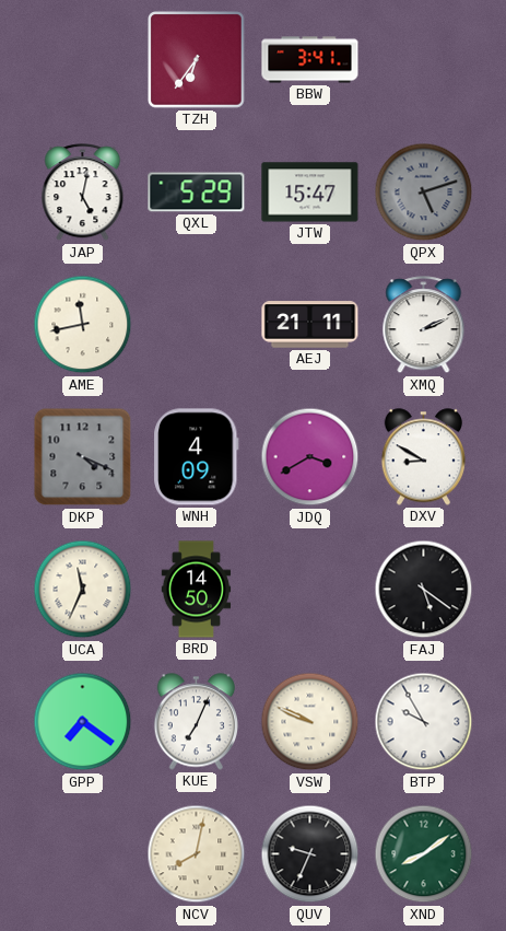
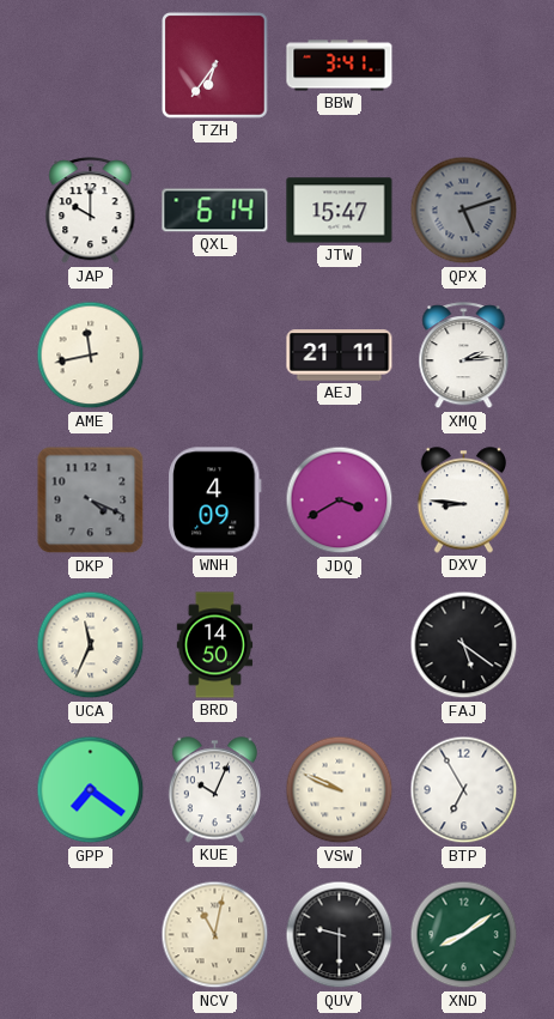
JAP: 5:02 -> 10:00
QXL: 5:29 -> 6:14
XMQ: 2:11 -> 2:14
DXV: 8:50 -> 8:46
KUE: 7:04 -> 10:04
BTP: 9:55 -> 6:55
NCV: 8:02 -> 11:02
QUV: 9:34 -> 9:30
